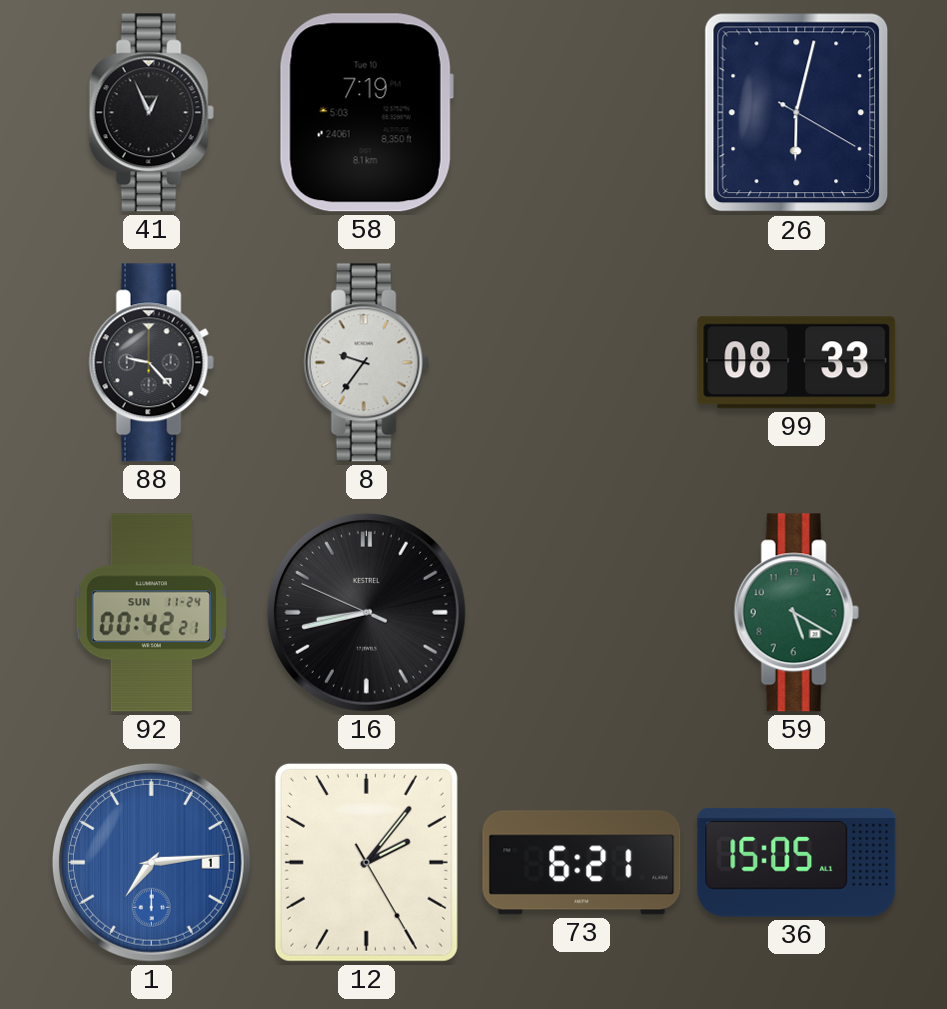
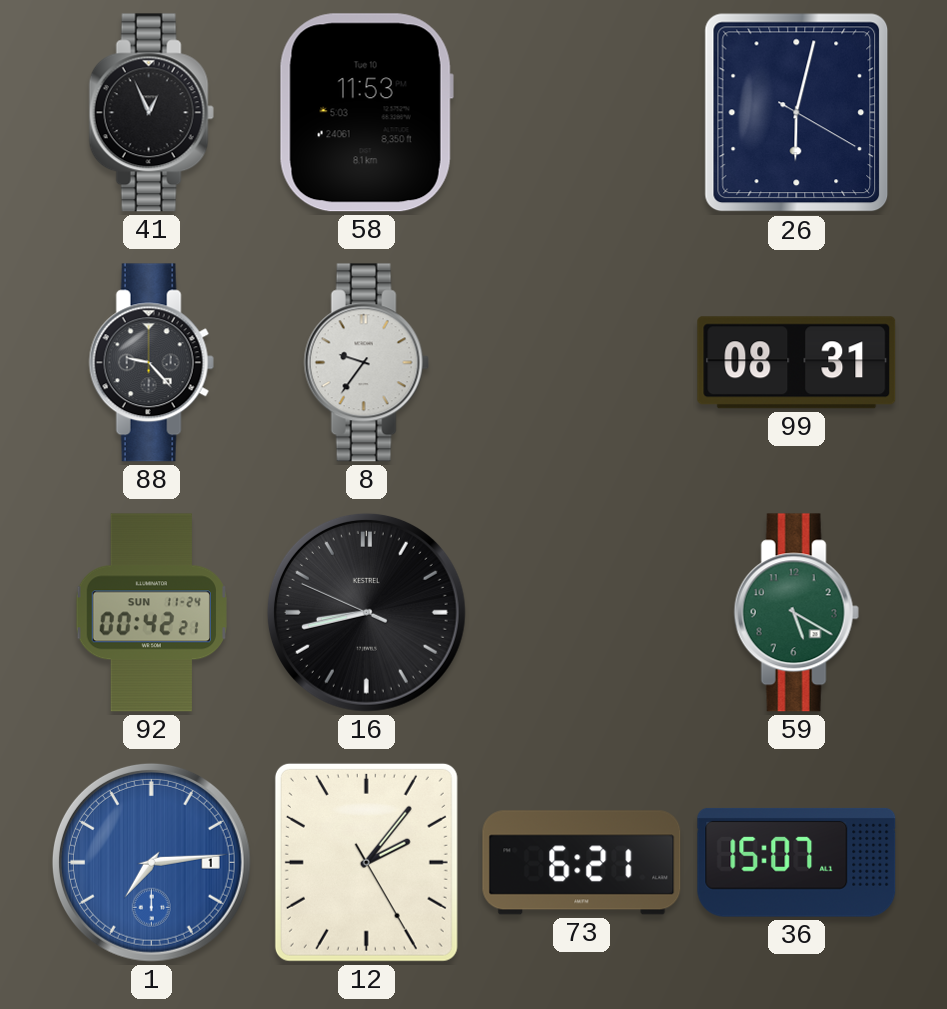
58: 7:19 -> 11:53
99: 08:33 -> 08:31
36: 15:05 -> 15:07
